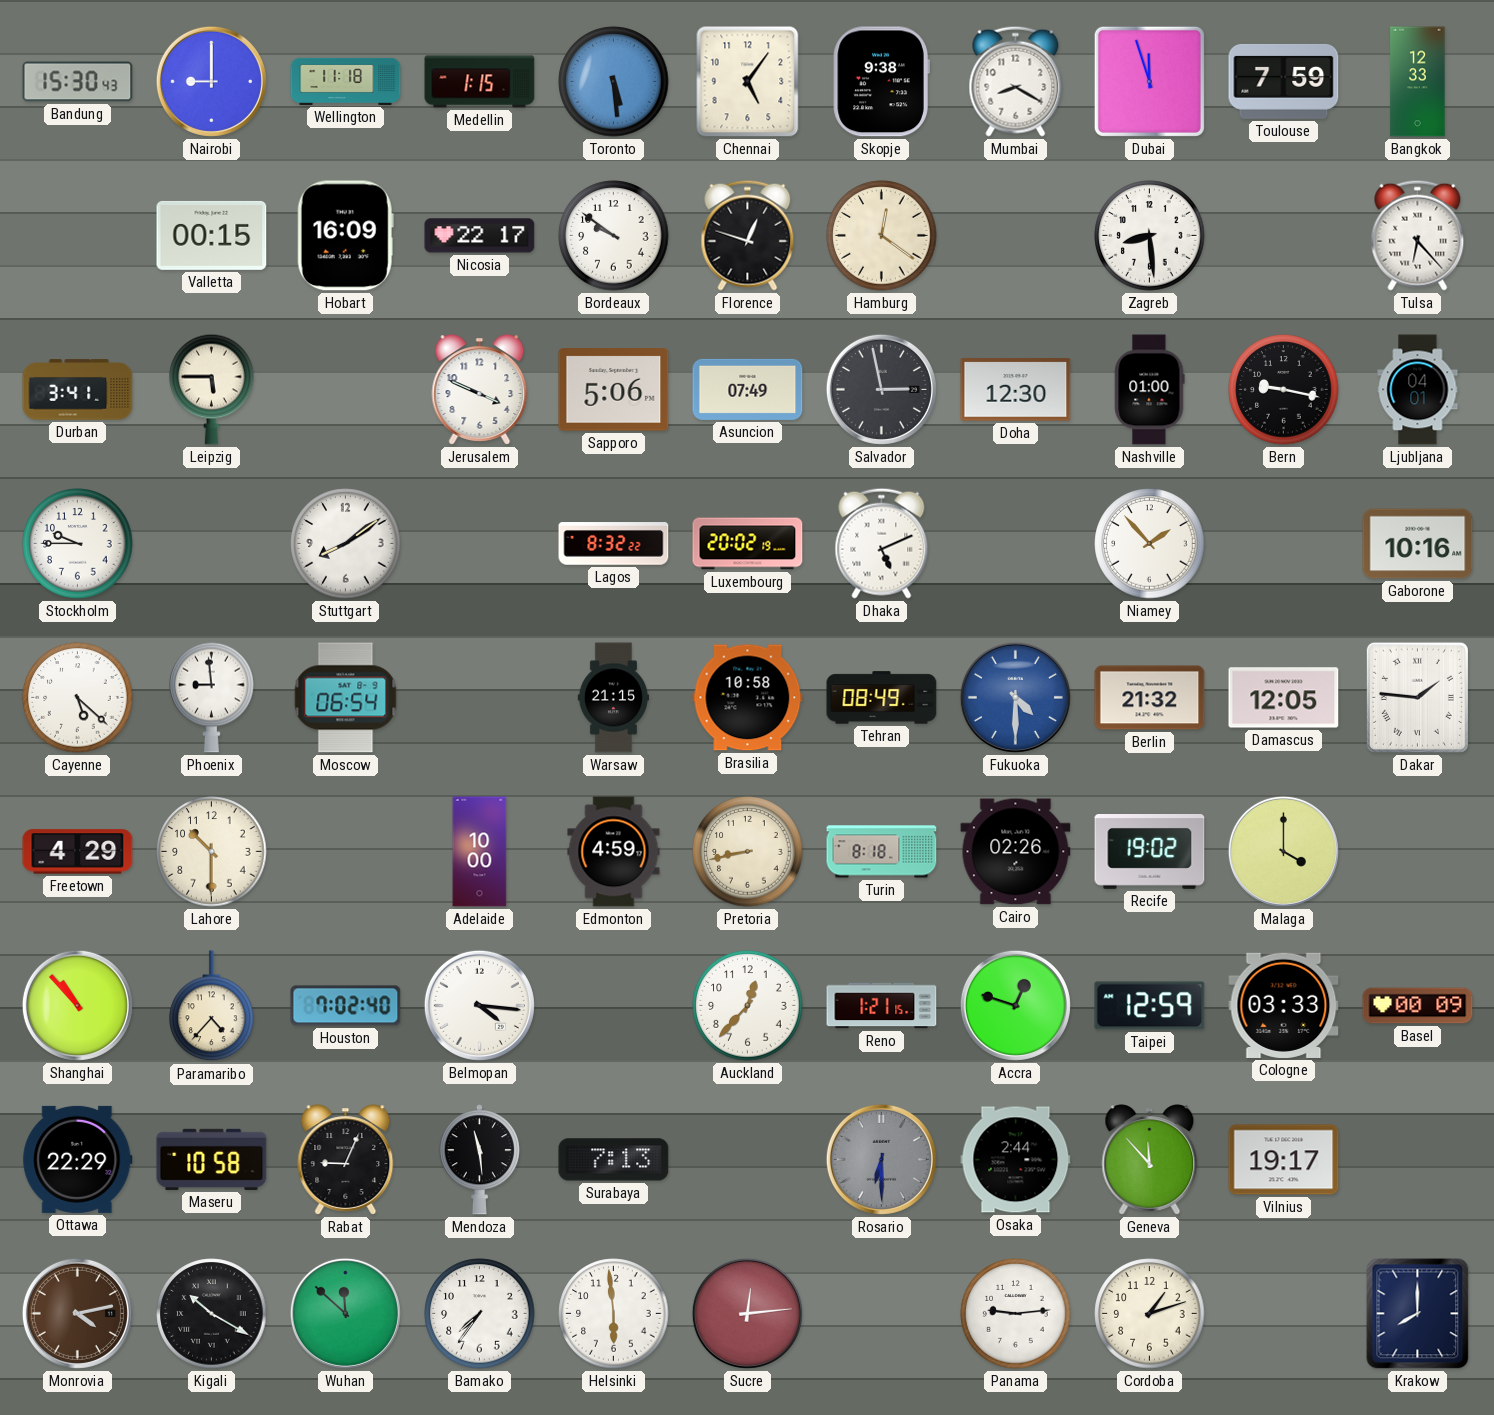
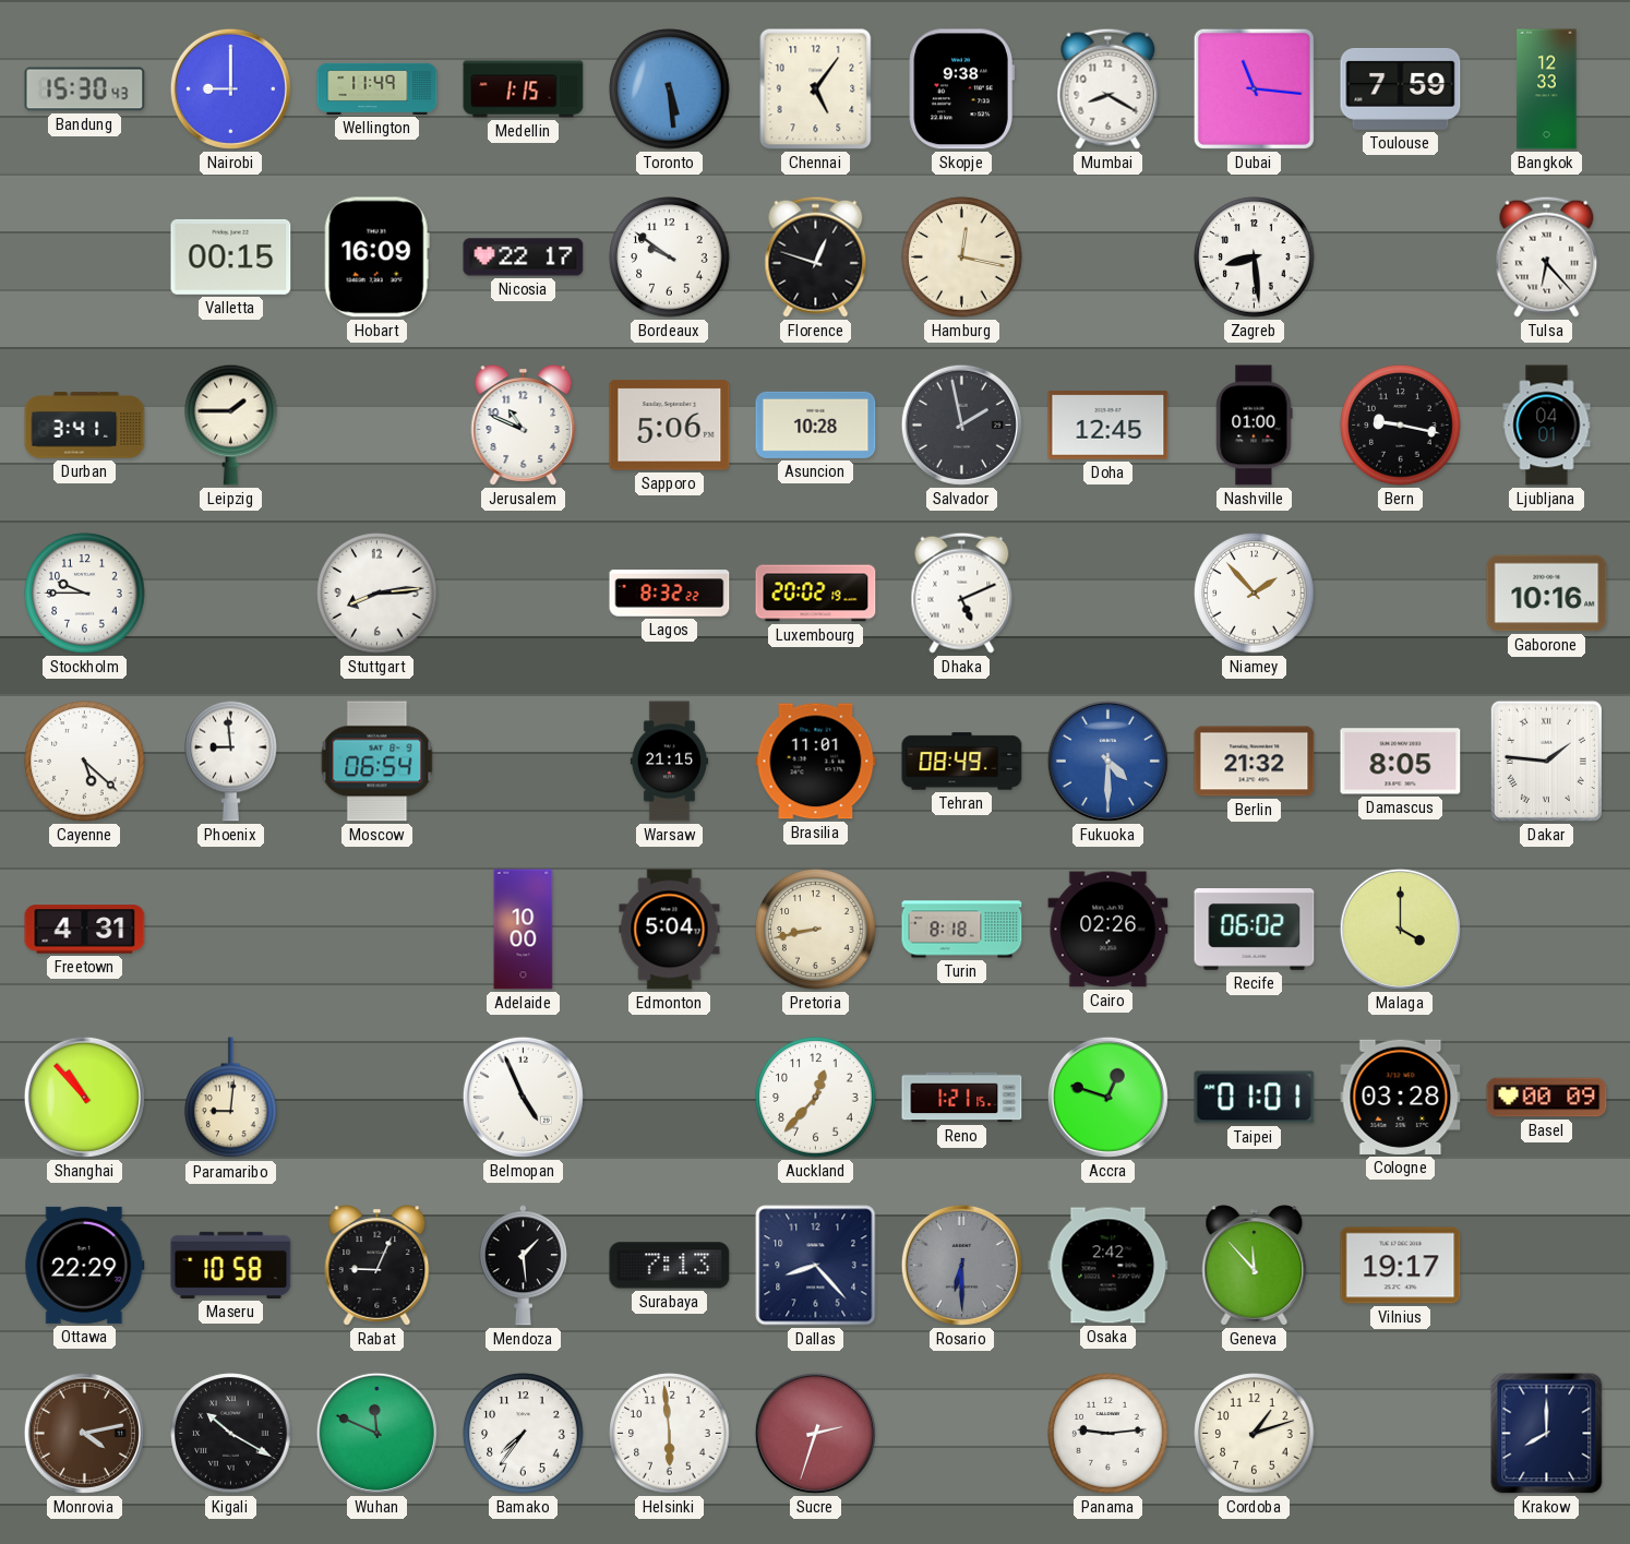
Wellington: 11:18 -> 11:49
Dubai: 11:57 -> 11:16
Hamburg: 12:21 -> 12:17
Leipzig: 5:45 -> 1:45
Jerusalem: 3:49 -> 10:49
Asuncion: 07:49 -> 10:28
Salvador: 2:58 -> 1:58
Doha: 12:30 -> 12:45
Stuttgart: 8:09 -> 8:14
Brasilia: 10:58 -> 11:01
Damascus: 12:05 -> 8:05
Freetown: 4:29 -> 4:31
Lahore: 10:30 -> none
Edmonton: 4:59 -> 5:04
Recife: 19:02 -> 06:02
Paramaribo: 4:37 -> 9:01
Houston: 7:02 -> none
Belmopan: 4:16 -> 4:56
Taipei: 12:59 -> 01:01
Cologne: 03:33 -> 03:28
Mendoza: 11:29 -> 1:29
Dallas: none -> 8:23
Osaka: 2:44 -> 2:42
Wuhan: 11:52 -> 11:49
Sucre: 12:14 -> 2:33
